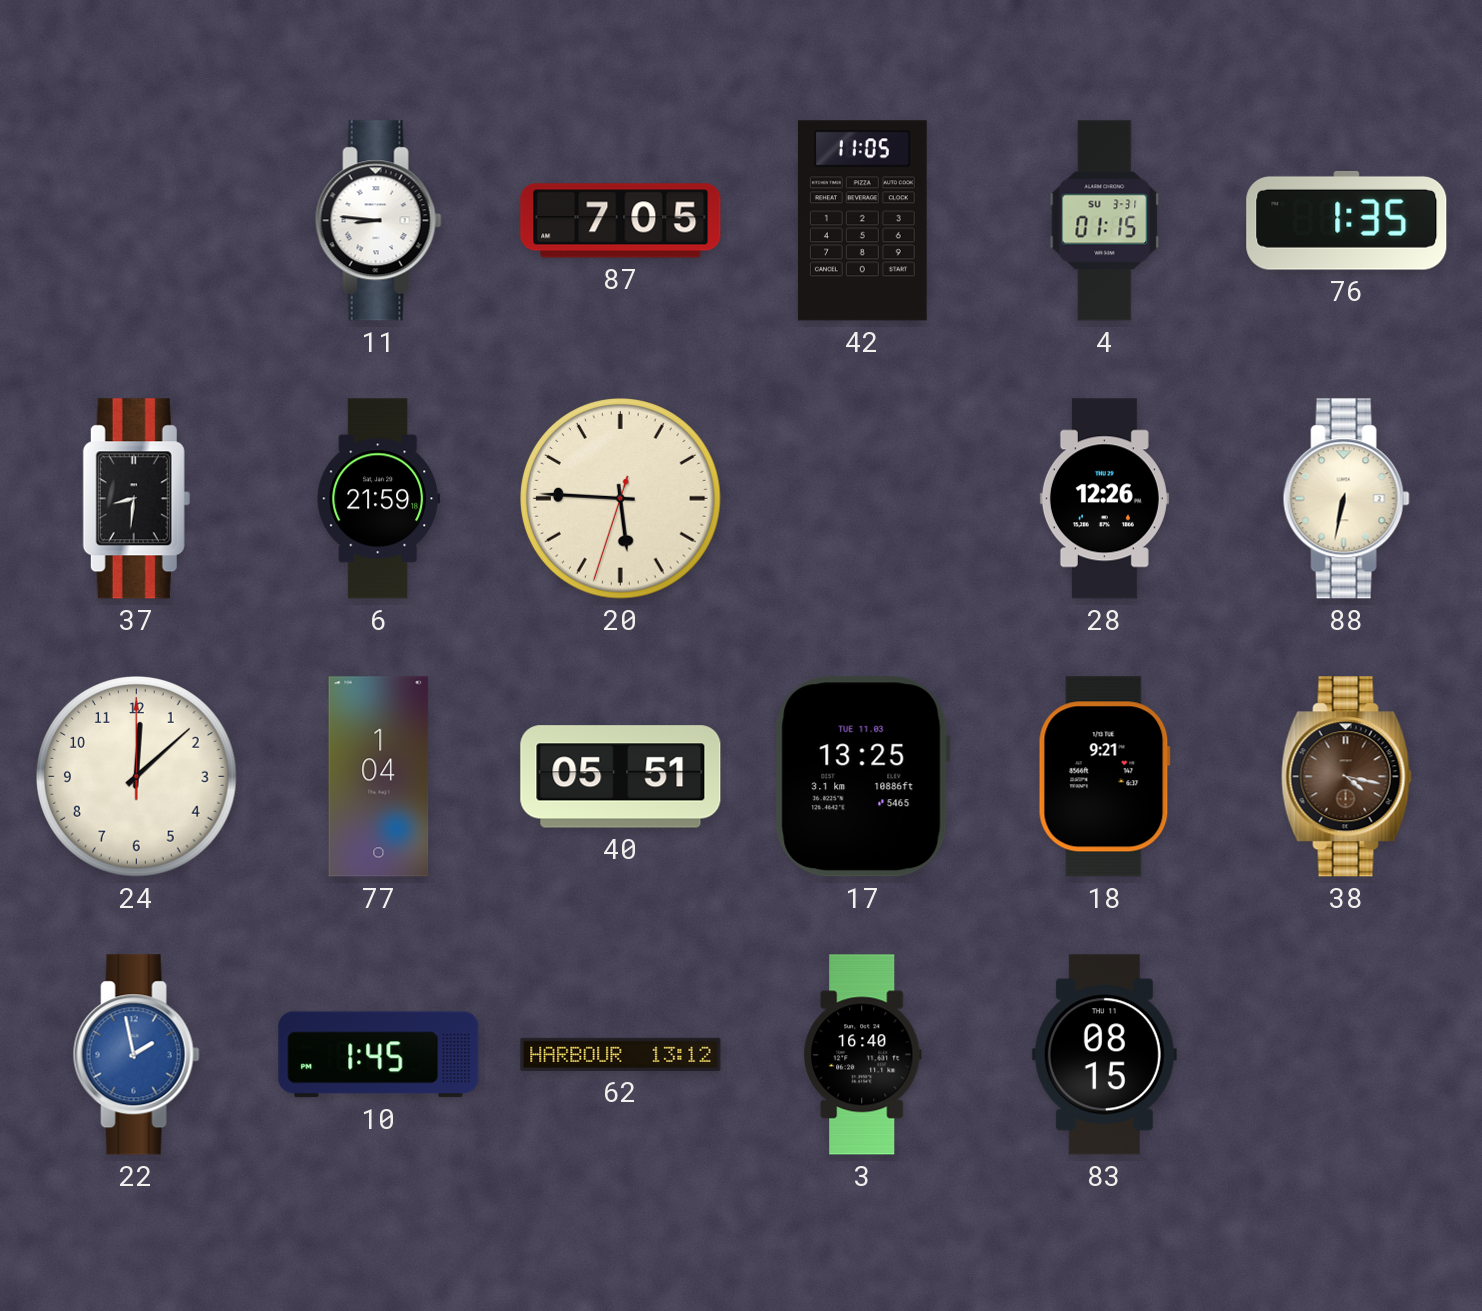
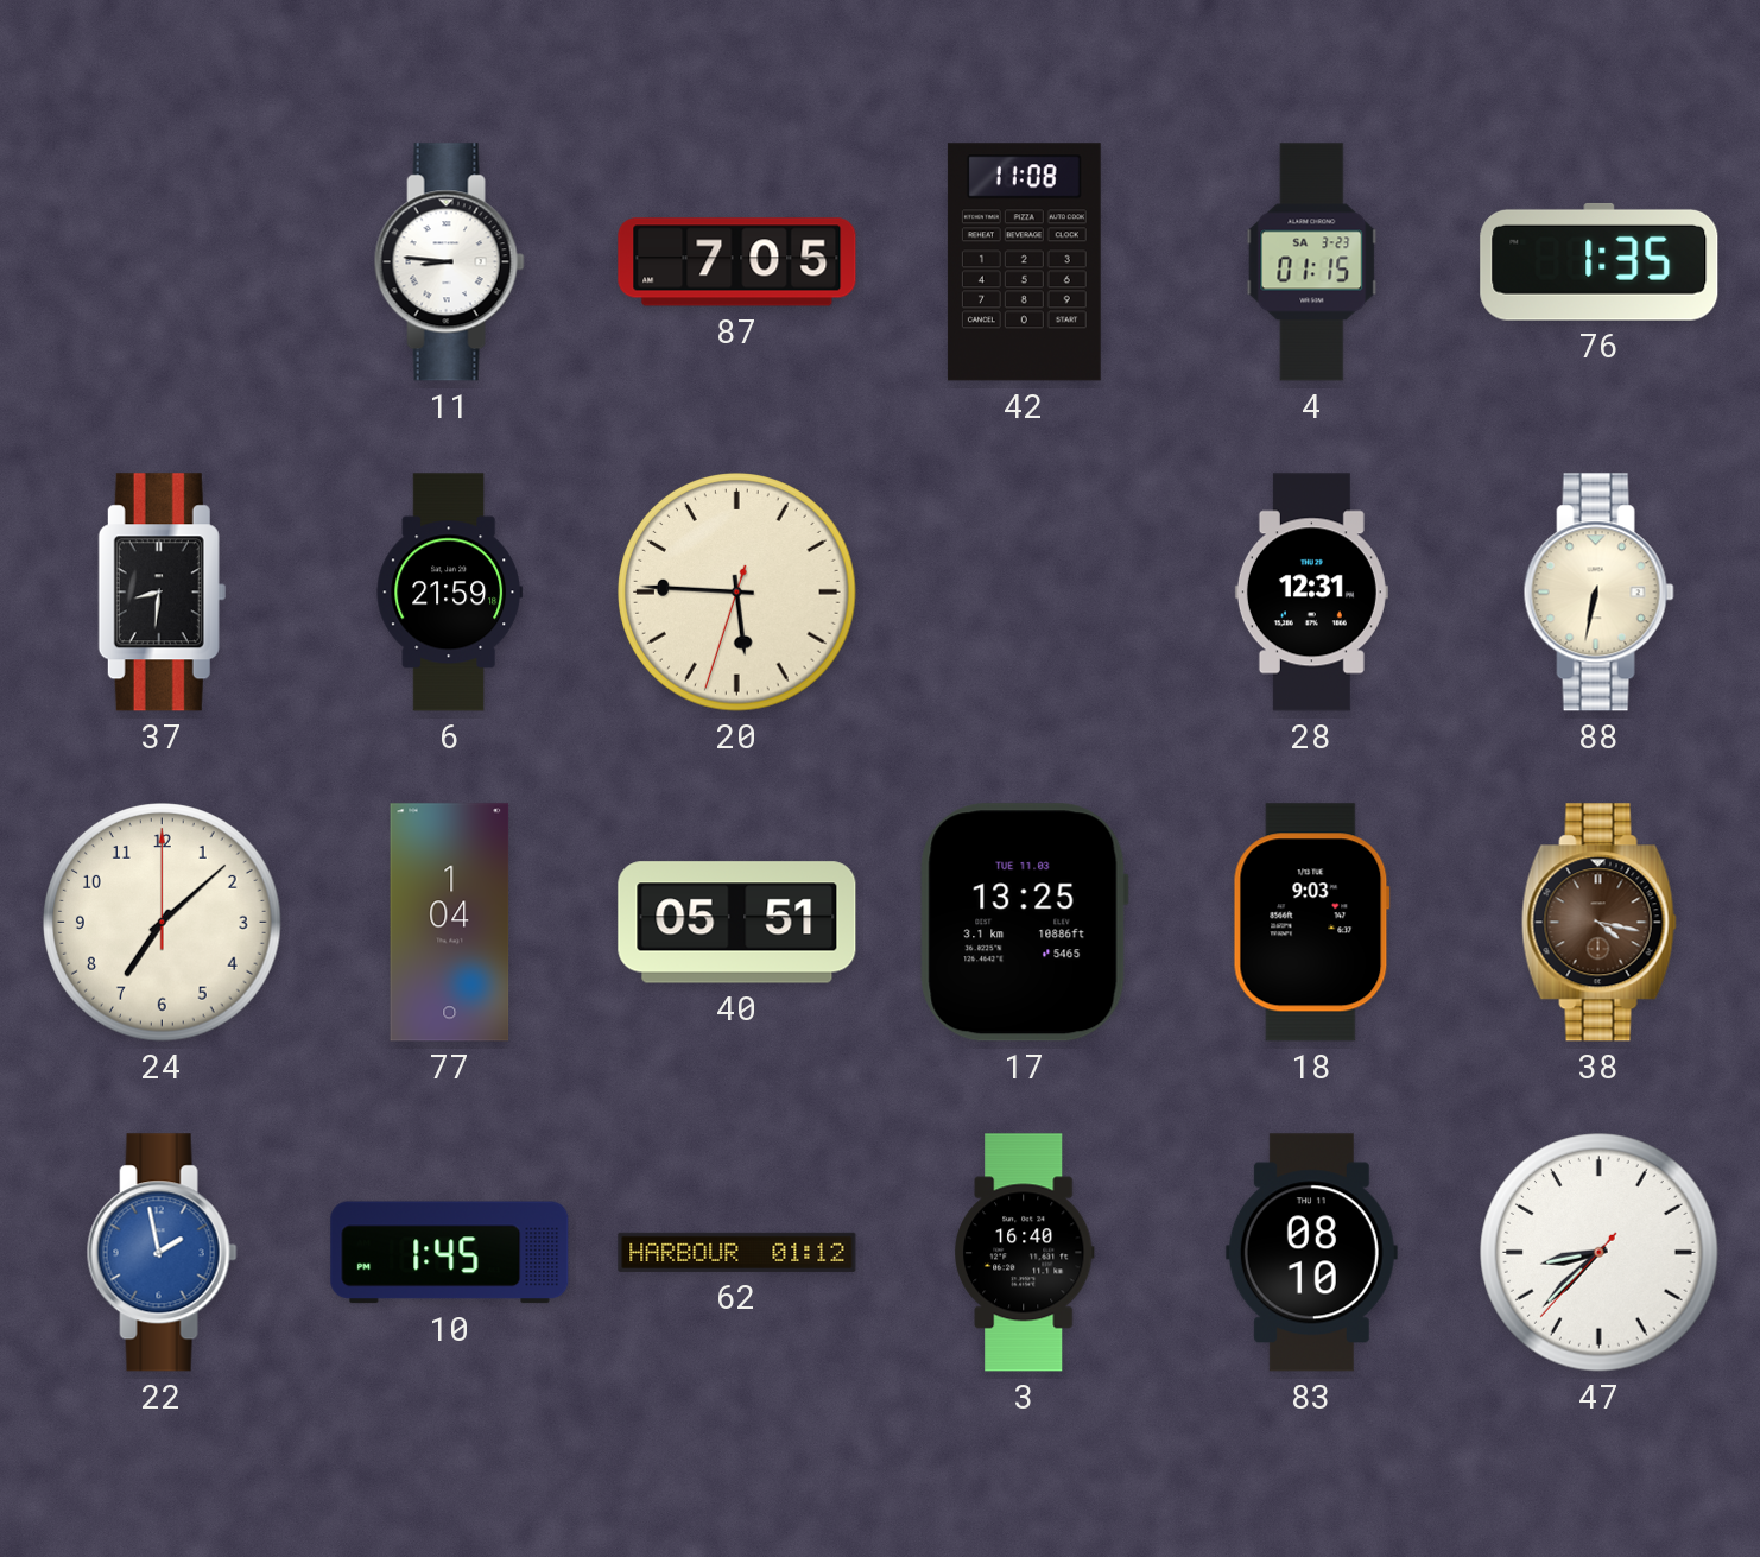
42: 11:05 -> 11:08
4 date: SU 3-31 -> SA 3-23
28: 12:26 -> 12:31
24: 12:08 -> 7:08
18: 9:21 -> 9:03
62: 13:12 -> 01:12
83: 08:15 -> 08:10
47: none -> 8:37
